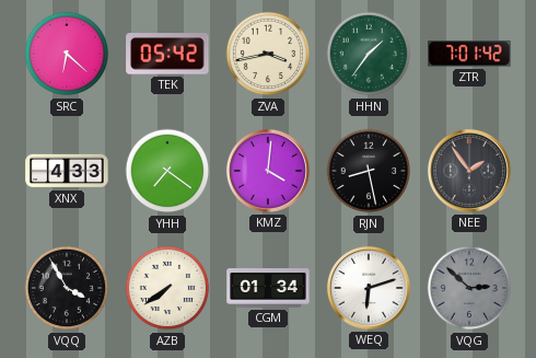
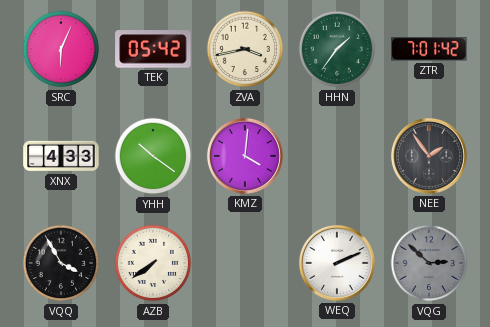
SRC: 6:22 -> 6:04
YHH: 7:21 -> 10:21
RJN: 8:28 -> none
CGM: 01:34 -> none
WEQ: 6:12 -> 2:11
